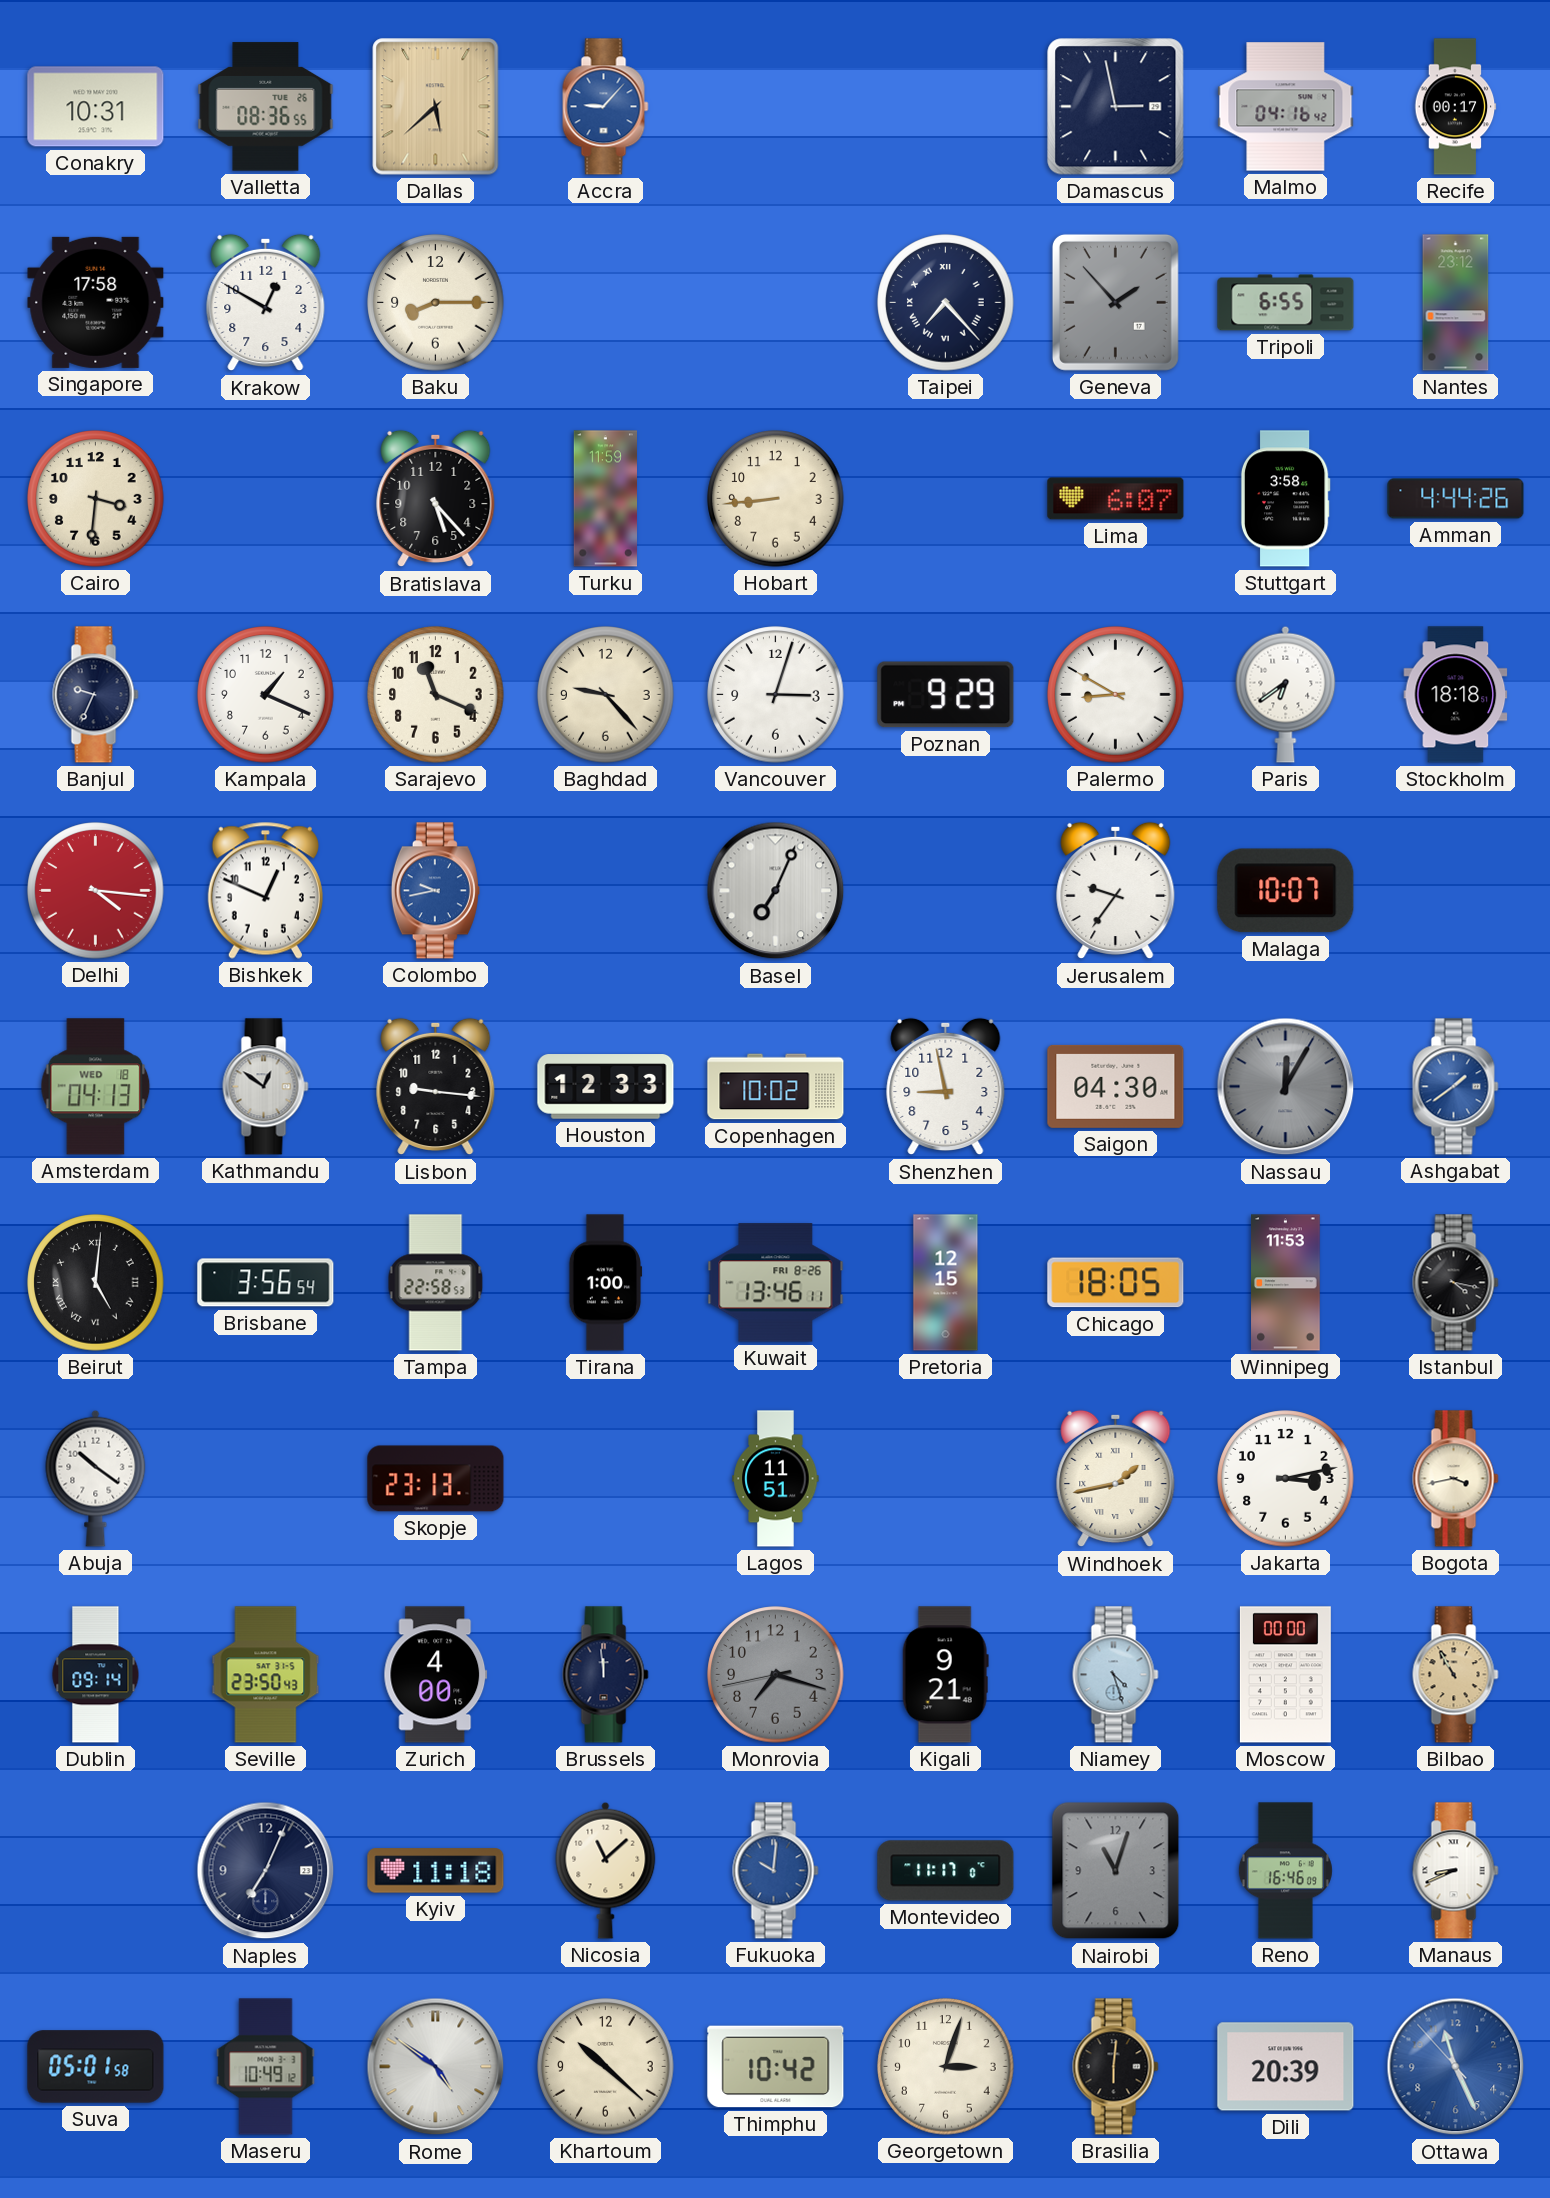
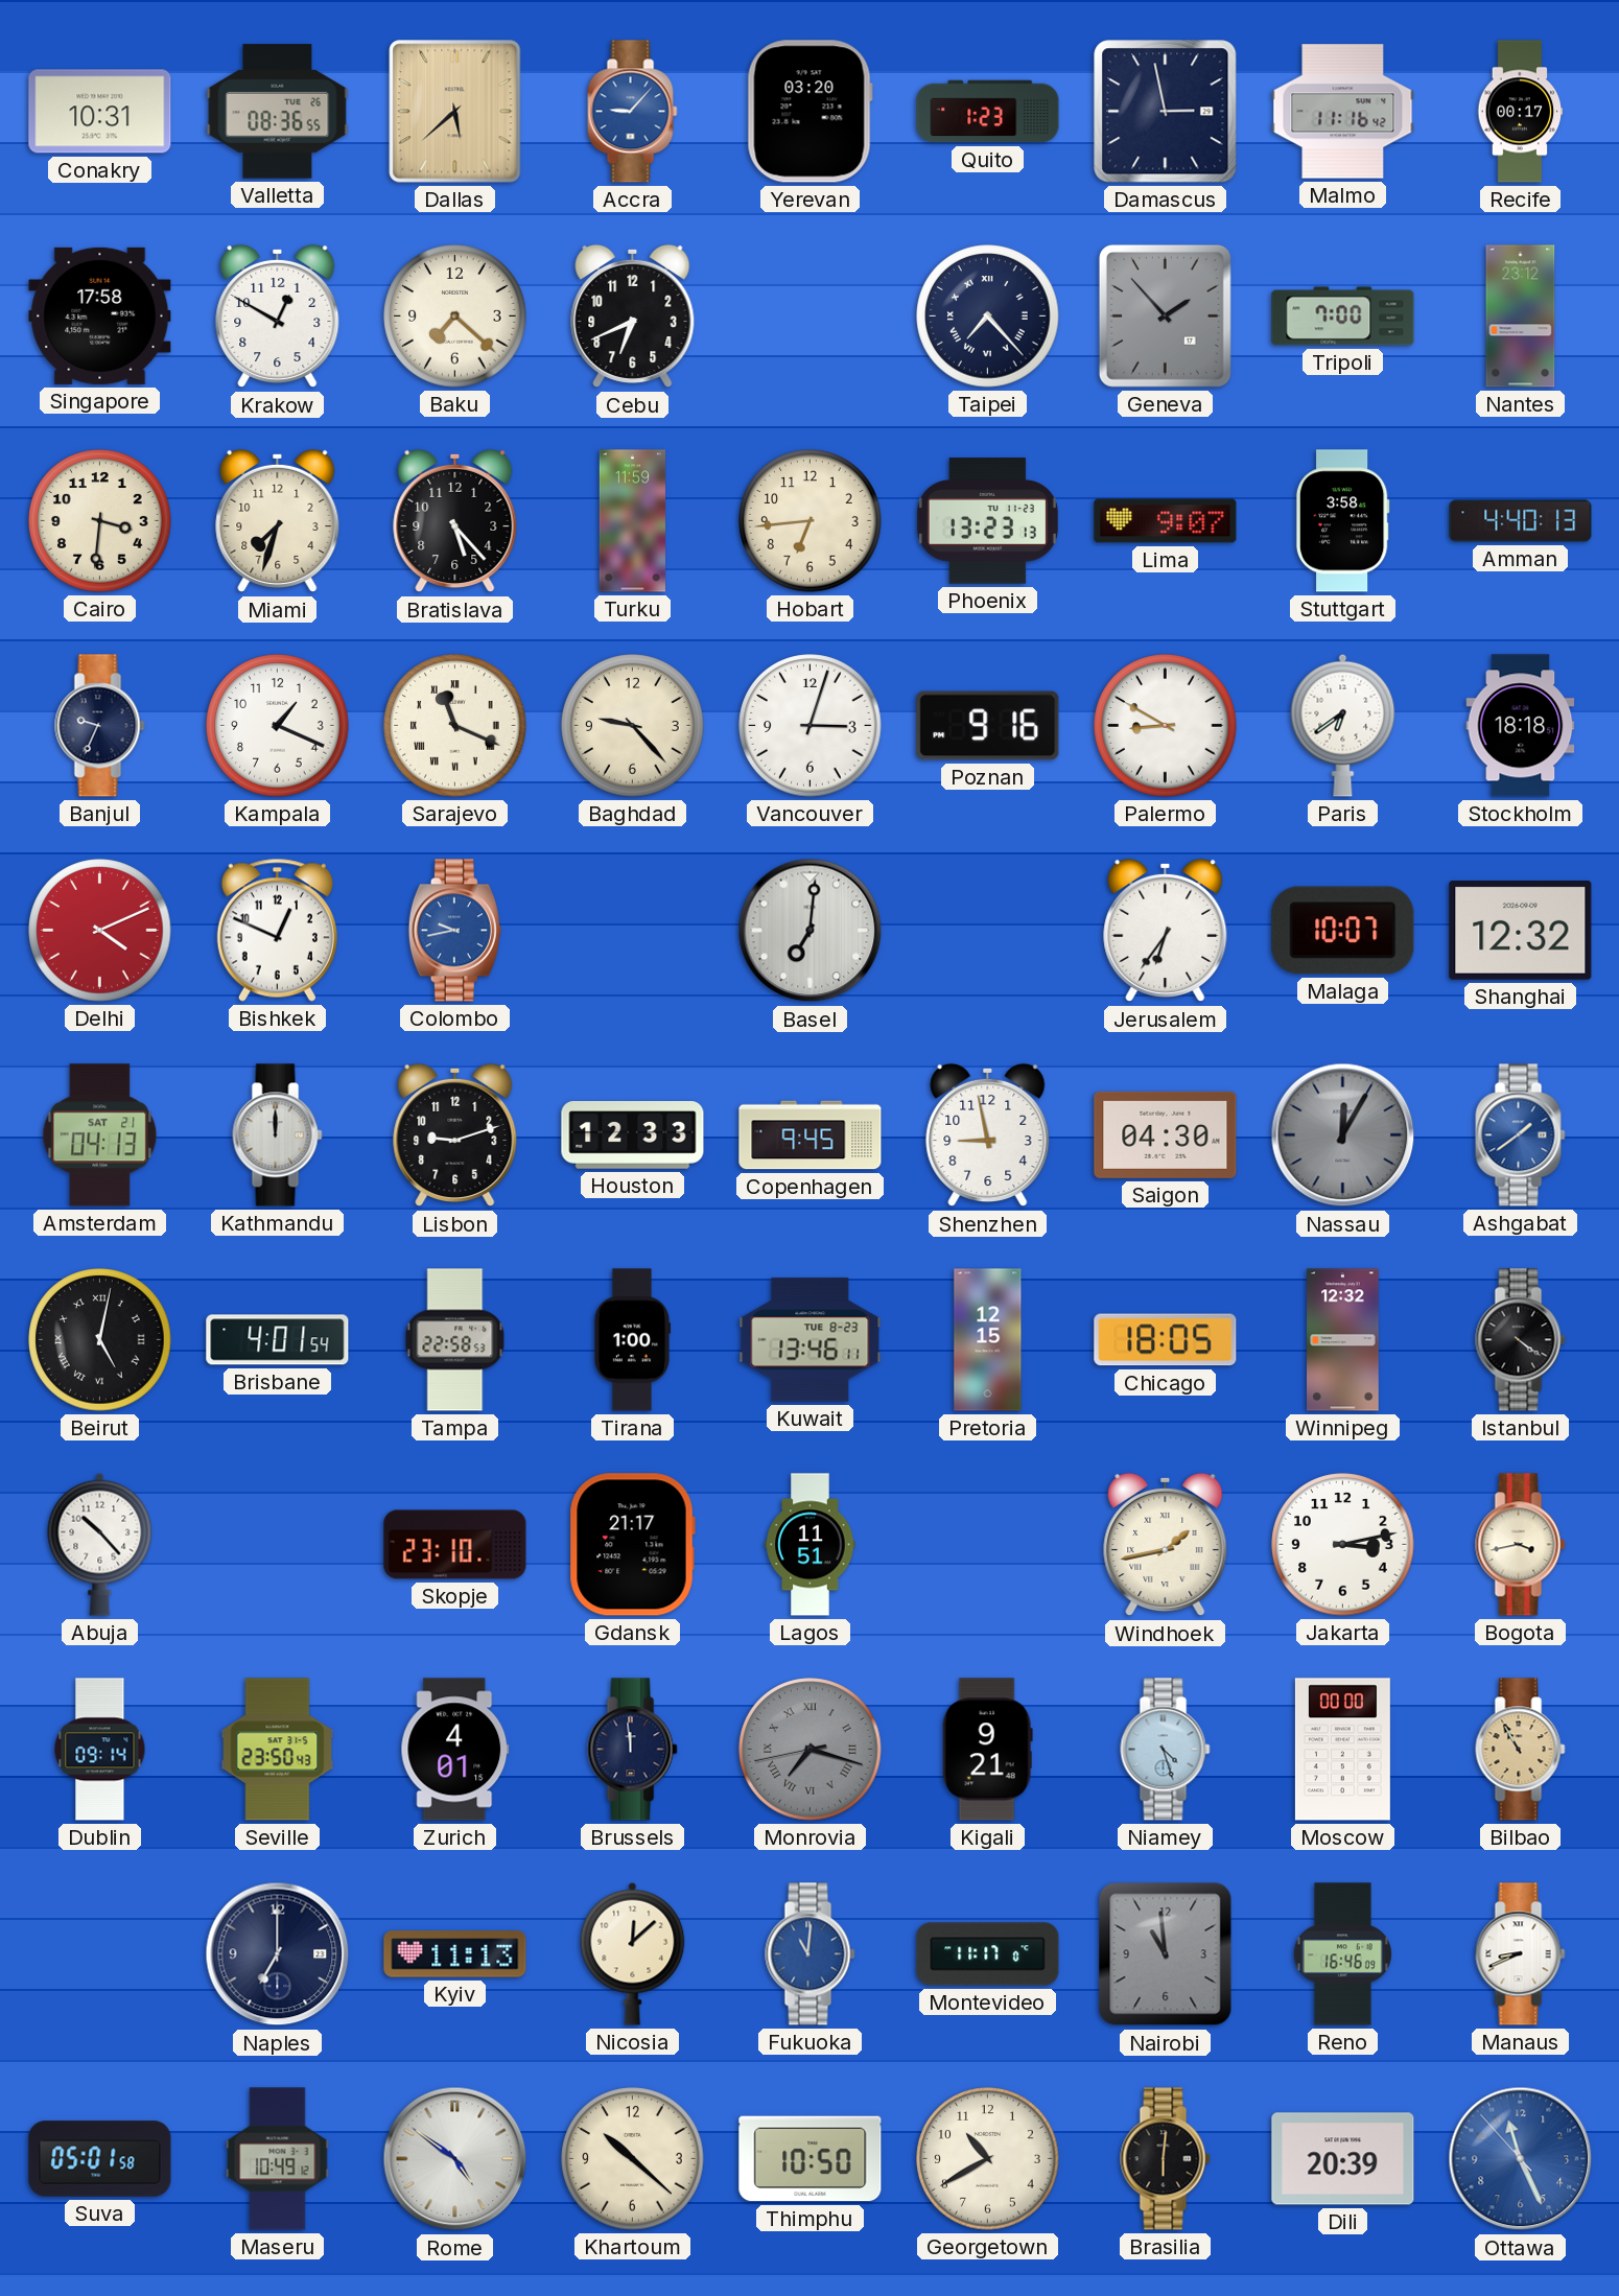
Yerevan: none -> 03:20
Quito: none -> 1:23
Malmo: 04:16 -> 11:16
Baku: 8:15 -> 7:22
Cebu: none -> 6:41
Tripoli: 6:55 -> 7:00
Miami: none -> 7:33
Hobart: 8:44 -> 6:44
Phoenix: none -> 13:23
Lima: 6:07 -> 9:07
Amman: 4:44 -> 4:40
Sarajevo numerals: Arabic -> Roman
Poznan: 9:29 -> 9:16
Delhi: 4:16 -> 4:11
Basel: 7:04 -> 7:01
Jerusalem: 9:36 -> 6:36
Shanghai: none -> 12:32
Amsterdam date: WED 18 -> SAT 21
Kathmandu: 12:51 -> 12:00
Lisbon: 9:16 -> 9:12
Copenhagen: 10:02 -> 9:45
Beirut: 5:01 -> 5:02
Brisbane: 3:56 -> 4:01
Kuwait date: FRI 8-26 -> TUE 8-23
Winnipeg: 11:53 -> 12:32
Istanbul: 4:17 -> 4:21
Abuja: 10:21 -> 10:23
Skopje: 23:13 -> 23:10
Gdansk: none -> 21:17
Zurich: 4:00 -> 4:01
Monrovia numerals: Arabic -> Roman
Naples: 7:04 -> 7:00
Kyiv: 11:18 -> 11:13
Nicosia: 11:08 -> 12:08
Fukuoka: 10:01 -> 11:01
Nairobi: 11:03 -> 10:59
Thimphu: 10:42 -> 10:50
Georgetown: 3:03 -> 10:40
